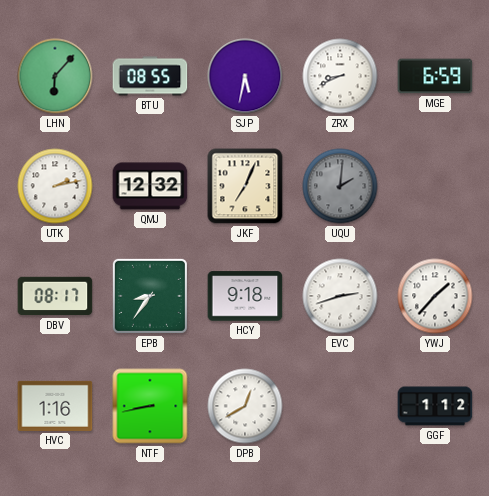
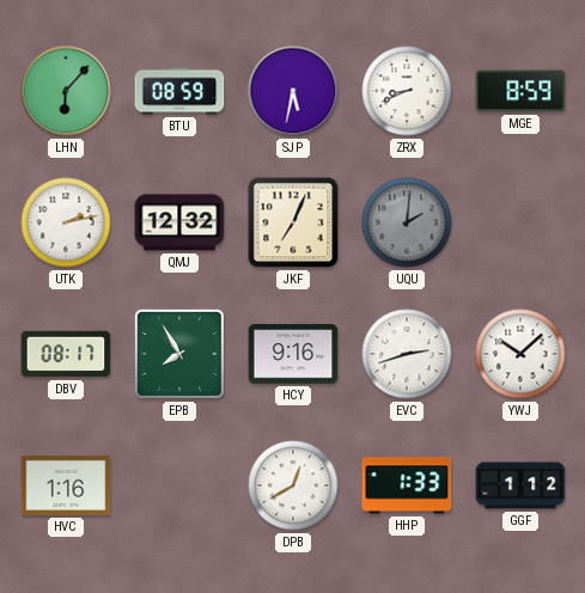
BTU: 08:55 -> 08:59
MGE: 6:59 -> 8:59
EPB: 8:36 -> 7:55
HCY: 9:18 -> 9:16
YWJ: 1:37 -> 10:08
NTF: 8:43 -> none
HHP: none -> 1:33
